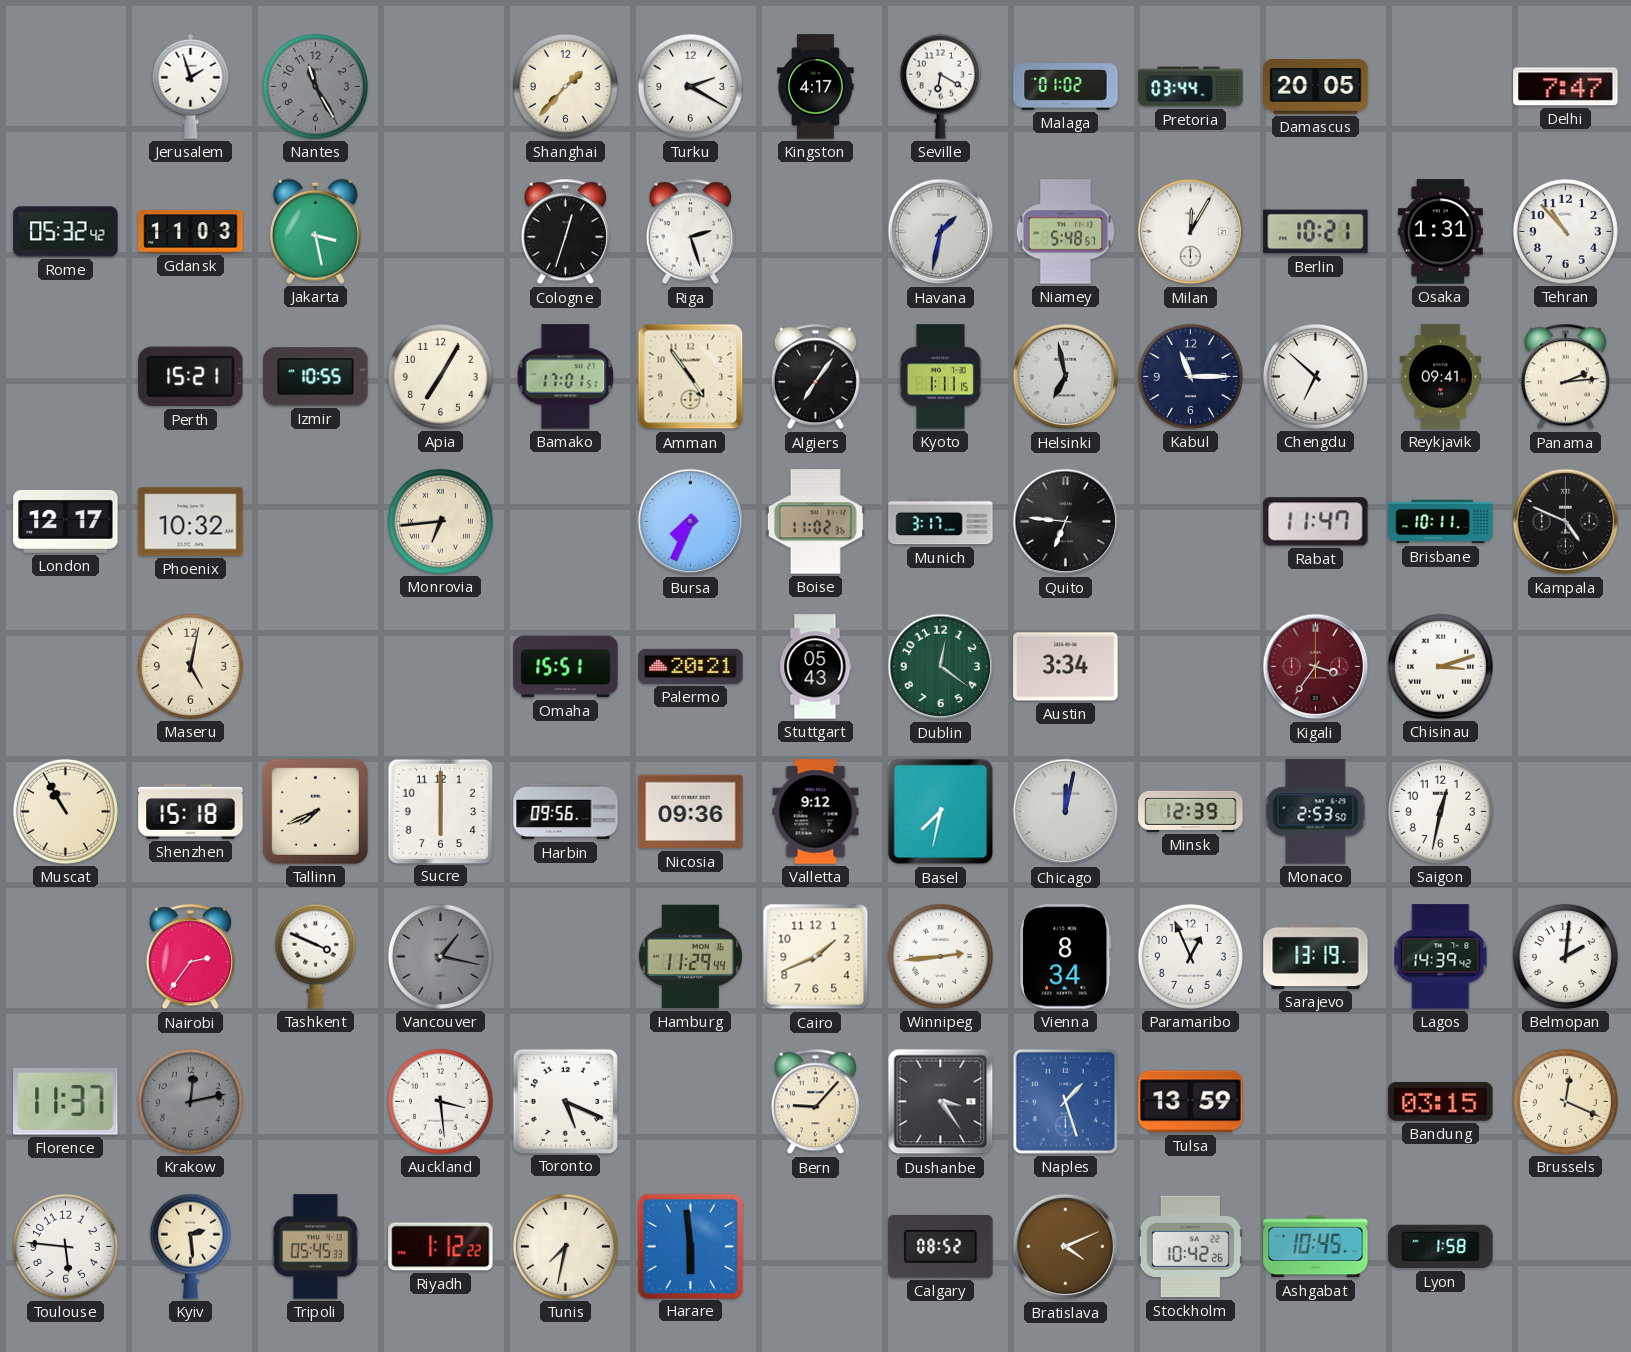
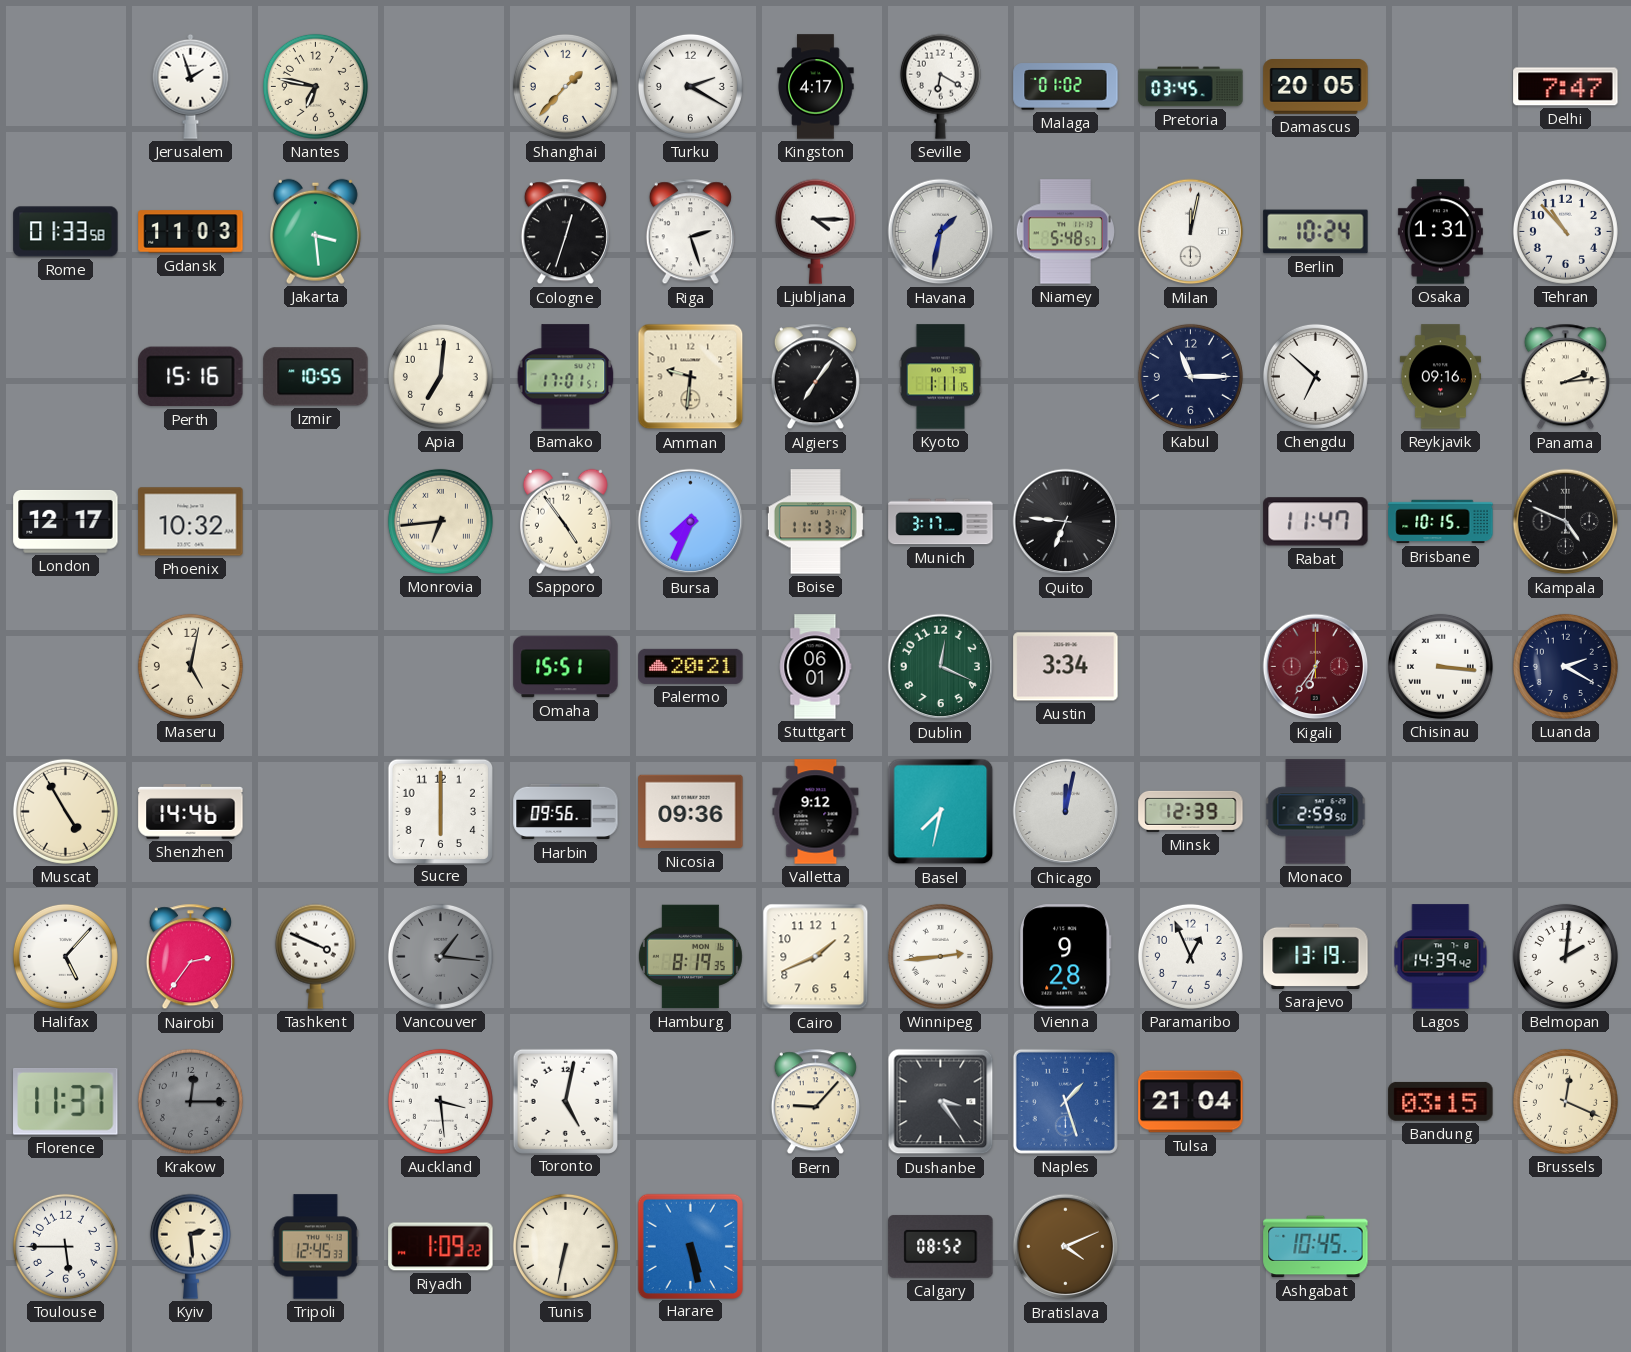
Nantes: 11:25 -> 6:47
Nantes dial: grey -> cream
Pretoria: 03:44 -> 03:45
Rome: 05:32 -> 01:33
Jakarta: 3:28 -> 3:29
Ljubljana: none -> 4:15
Milan: 12:05 -> 12:02
Berlin: 10:21 -> 10:24
Perth: 15:21 -> 15:16
Apia: 7:05 -> 7:01
Amman: 4:54 -> 9:31
Helsinki: 6:58 -> none
Reykjavik: 09:41 -> 09:16
Sapporo: none -> 4:54
Boise: 11:02 -> 11:13
Brisbane: 10:11 -> 10:15
Stuttgart: 05:43 -> 06:01
Dublin: 12:21 -> 12:19
Kigali: 3:36 -> 6:36
Chisinau: 3:12 -> 3:16
Luanda: none -> 2:20
Muscat: 10:55 -> 4:55
Shenzhen: 15:18 -> 14:46
Tallinn: 7:41 -> none
Monaco: 2:53 -> 2:59
Saigon: 12:32 -> none
Halifax: none -> 5:07
Vancouver: 1:17 -> 1:16
Hamburg: 11:29 -> 8:19
Vienna: 8:34 -> 9:28
Krakow: 12:13 -> 12:15
Toronto: 5:19 -> 5:02
Tulsa: 13:59 -> 21:04
Toulouse: 5:46 -> 5:45
Tripoli: 05:45 -> 12:45
Riyadh: 1:12 -> 1:09
Tunis: 7:32 -> 6:32
Harare: 5:59 -> 5:28
Stockholm: 10:42 -> none
Lyon: 1:58 -> none
